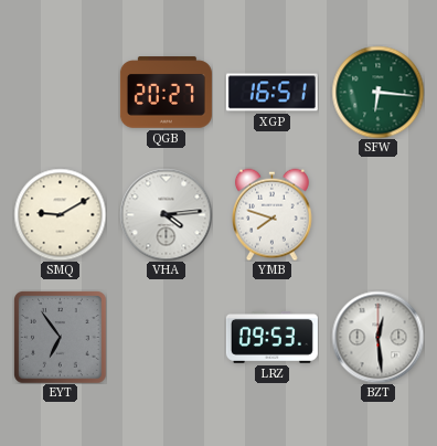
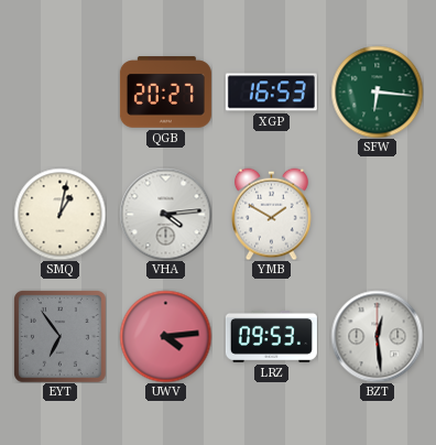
XGP: 16:51 -> 16:53
SMQ: 9:10 -> 1:02
YMB: 7:48 -> 1:50
UWV: none -> 4:14
